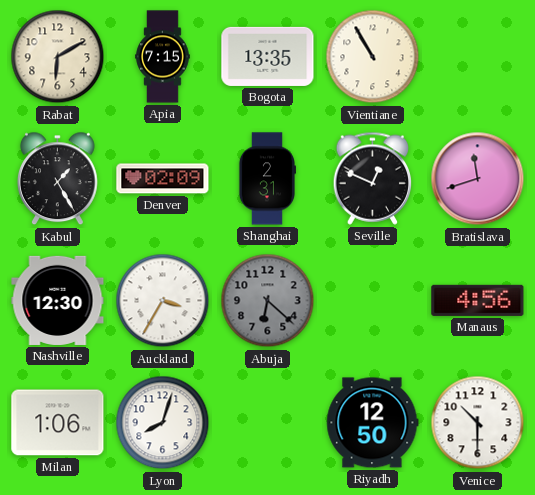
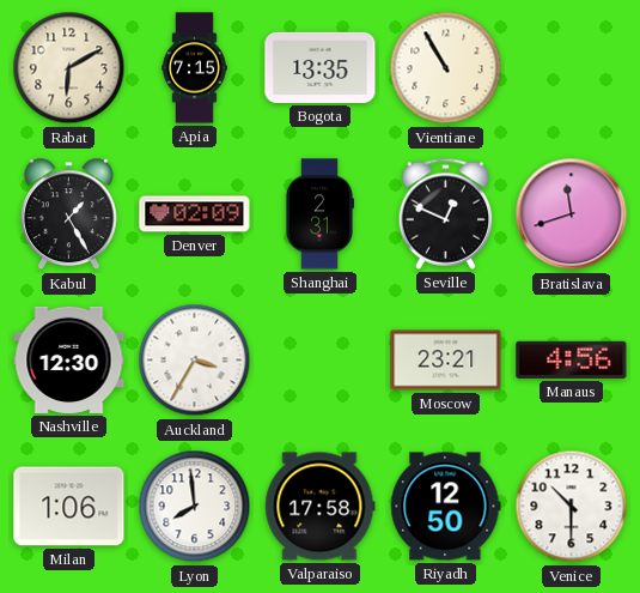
Abuja: 6:22 -> none
Moscow: none -> 23:21
Lyon: 8:03 -> 7:59
Valparaiso: none -> 17:58
